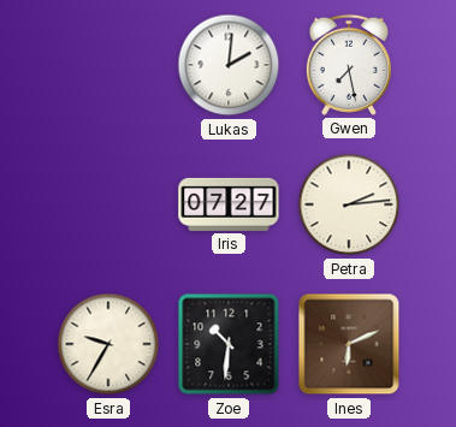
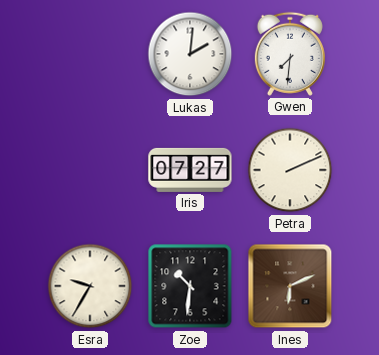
Gwen: 7:28 -> 7:31
Petra: 2:14 -> 2:11
